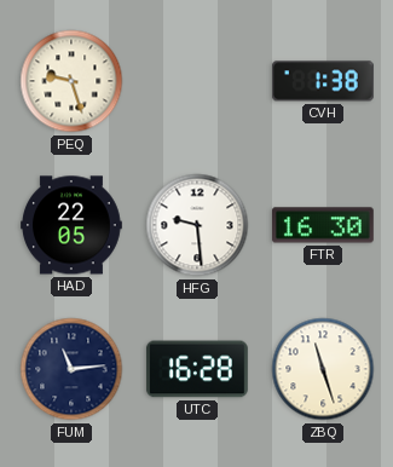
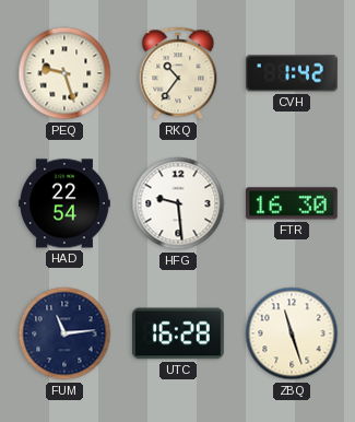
RKQ: none -> 10:36
CVH: 1:38 -> 1:42
HAD: 22:05 -> 22:54
